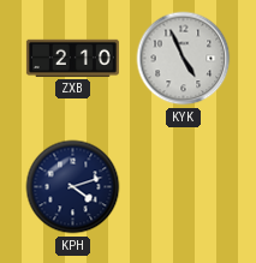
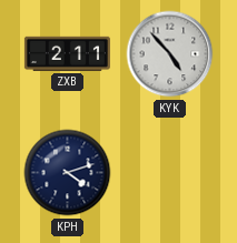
ZXB: 2:10 -> 2:11
KYK: 4:56 -> 4:53
